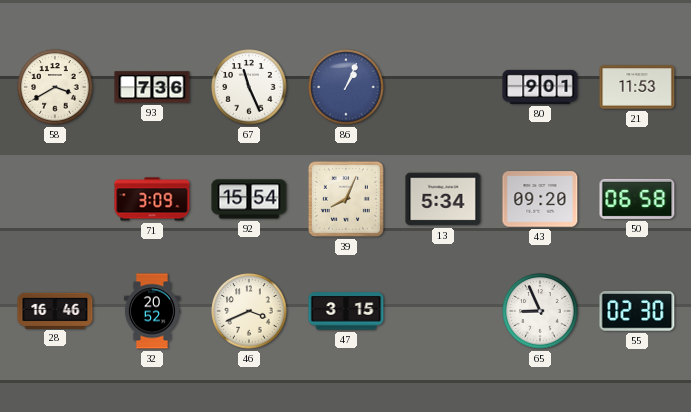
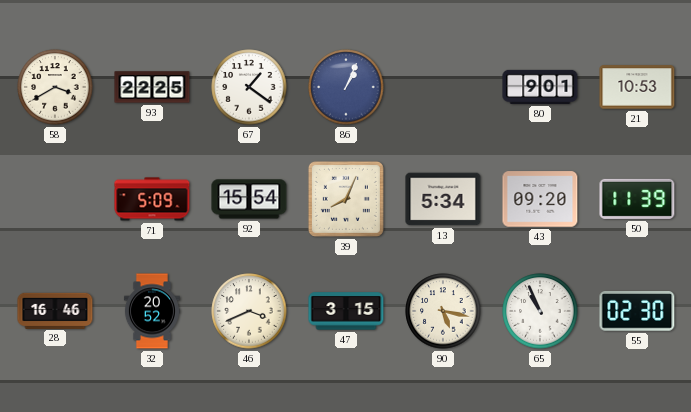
93: 7:36 -> 22:25
67: 11:26 -> 1:21
21: 11:53 -> 10:53
71: 3:09 -> 5:09
50: 06:58 -> 11:39
90: none -> 5:17
65: 8:56 -> 10:56
